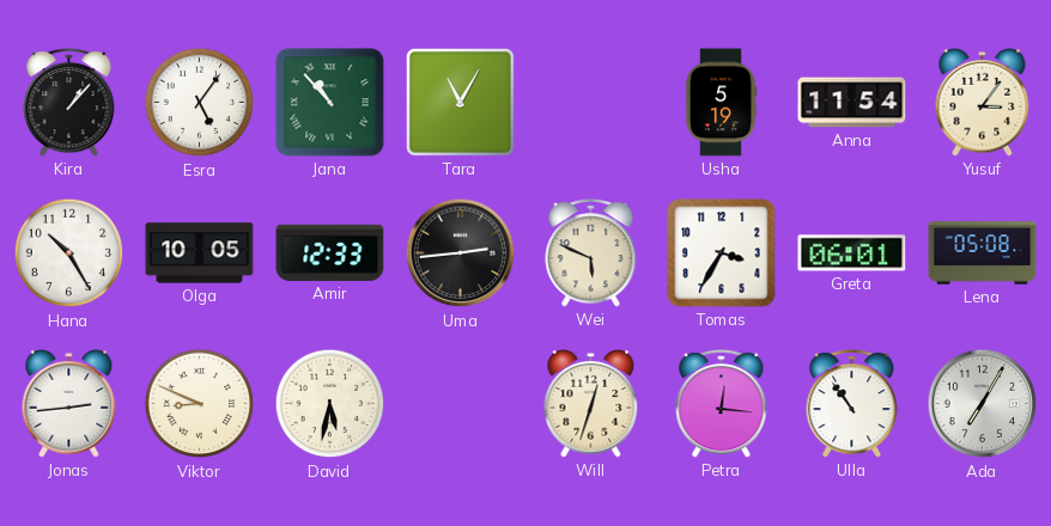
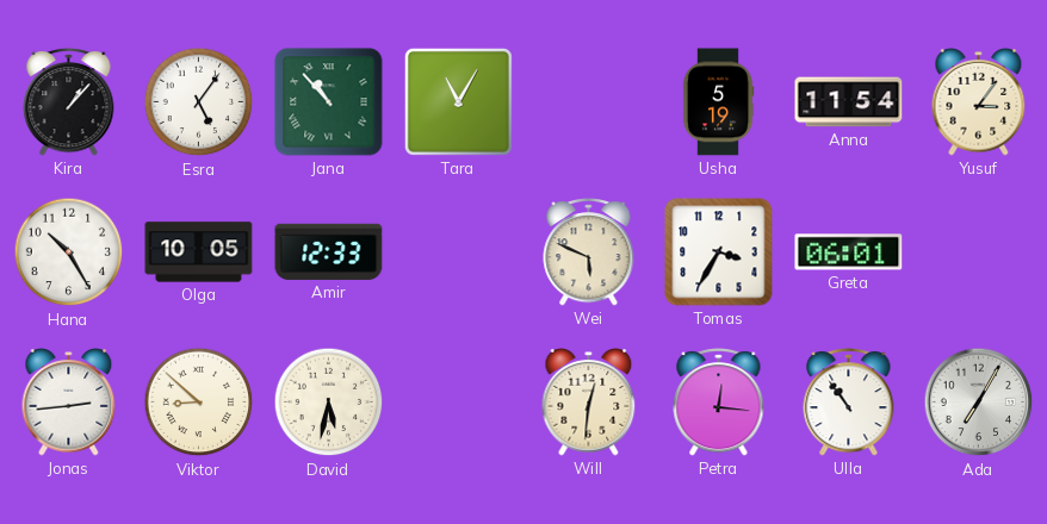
Uma: 2:44 -> none
Lena: 05:08 -> none
Viktor: 8:49 -> 8:52
Will: 12:33 -> 12:31
